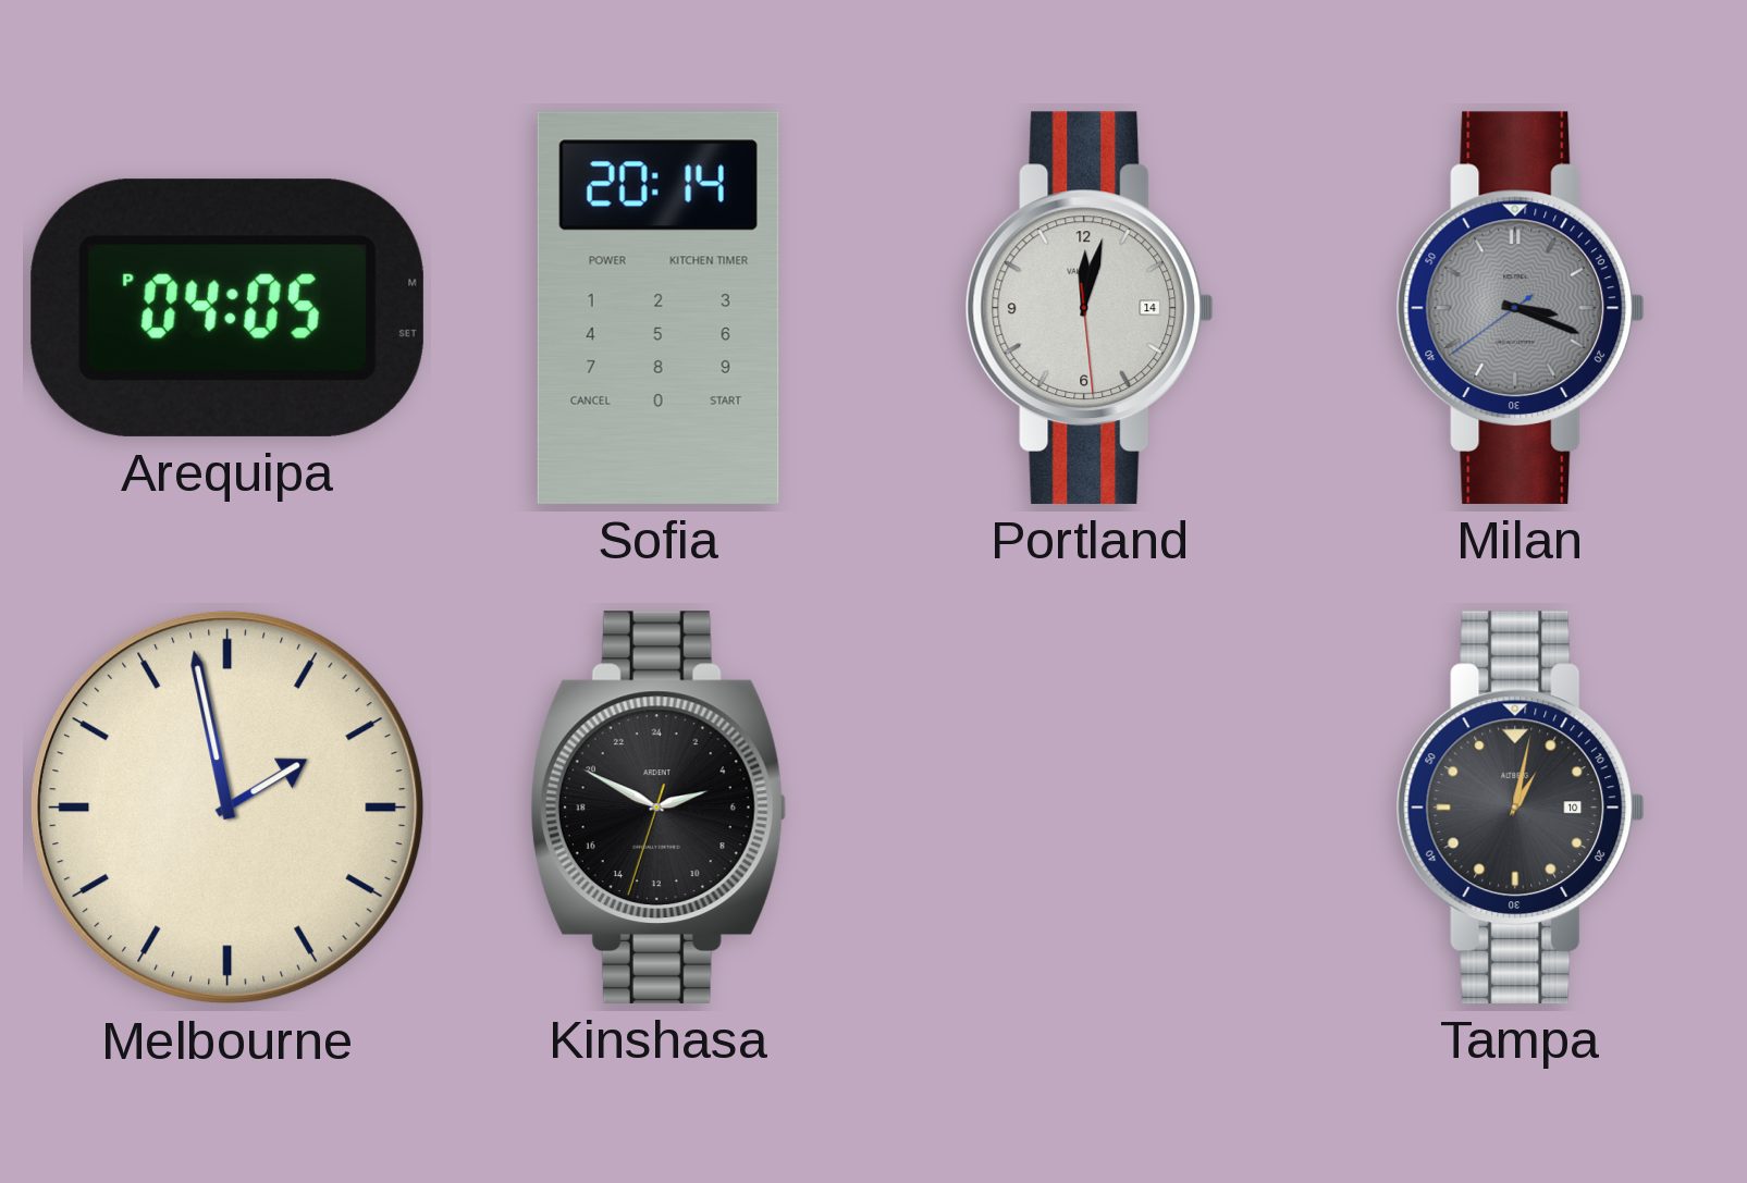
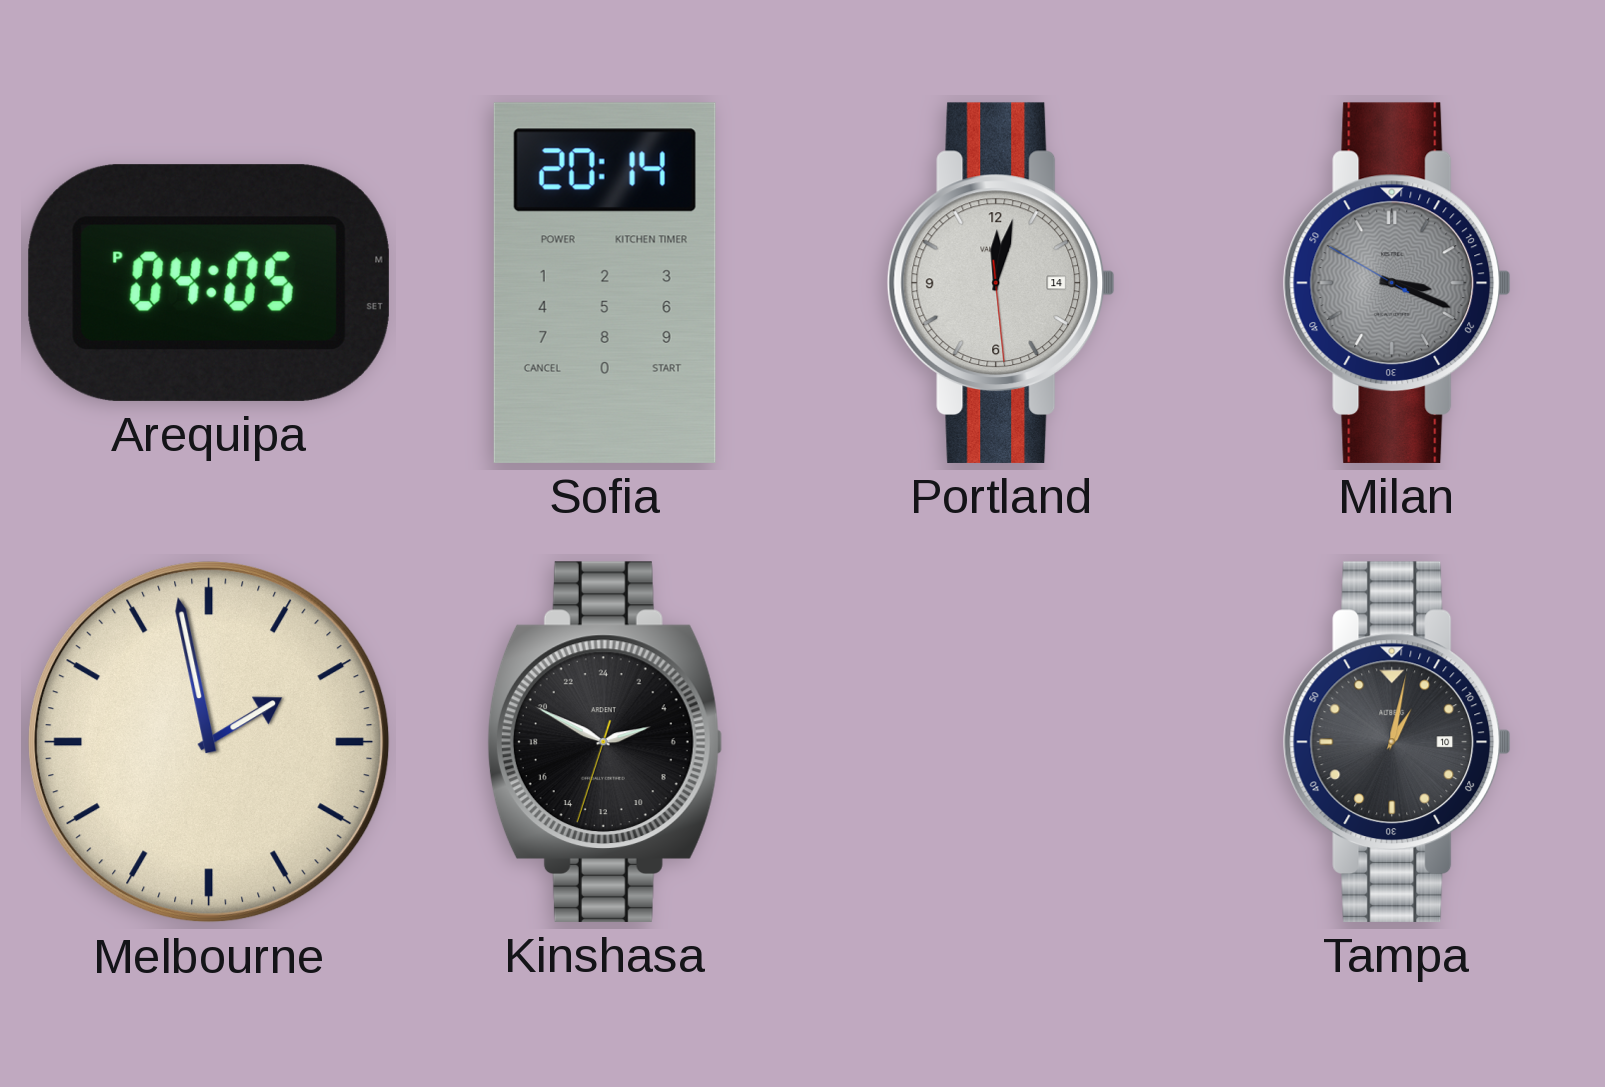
Milan: 3:18:39 -> 3:18:50
